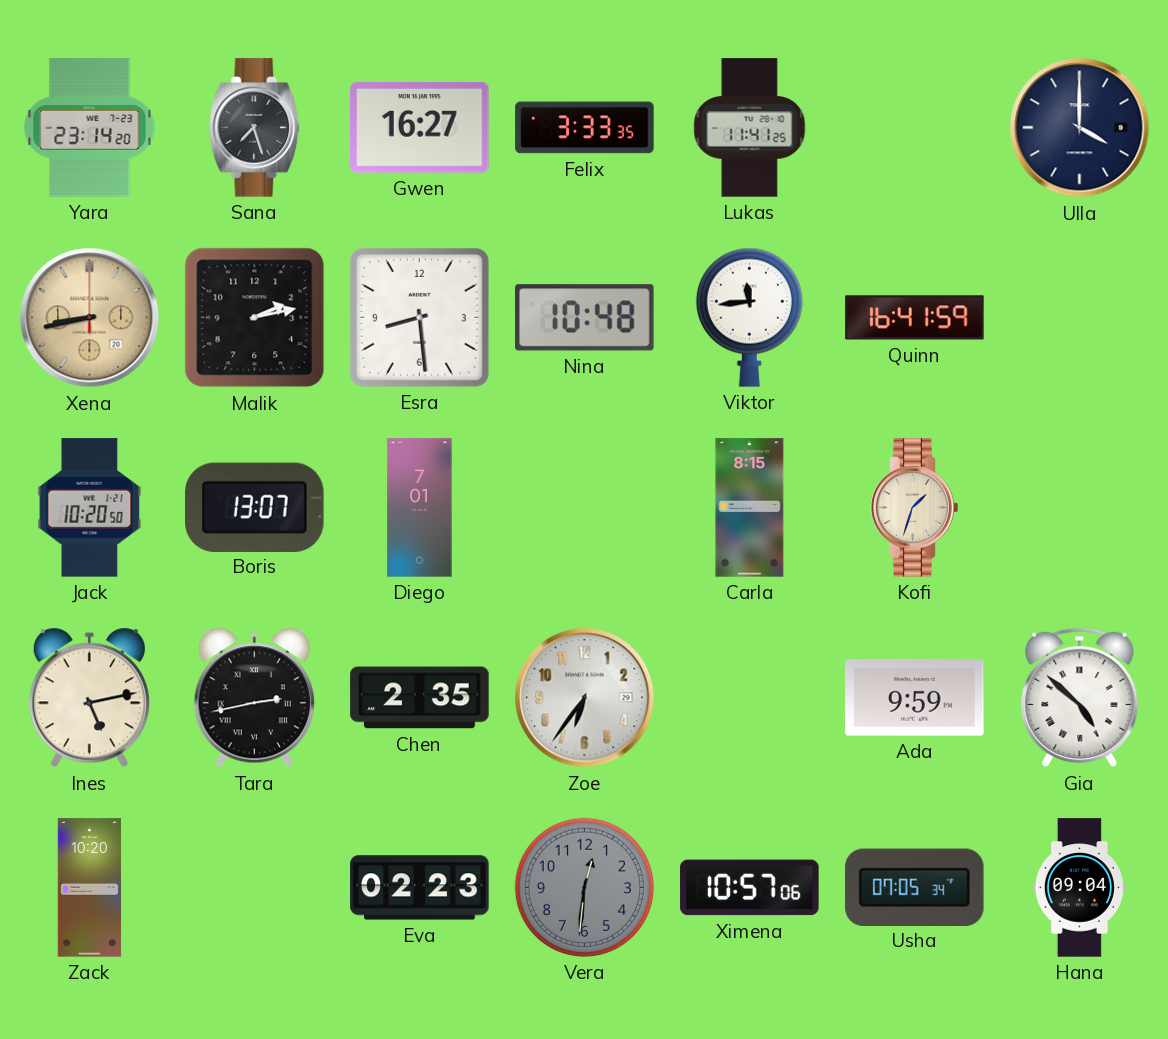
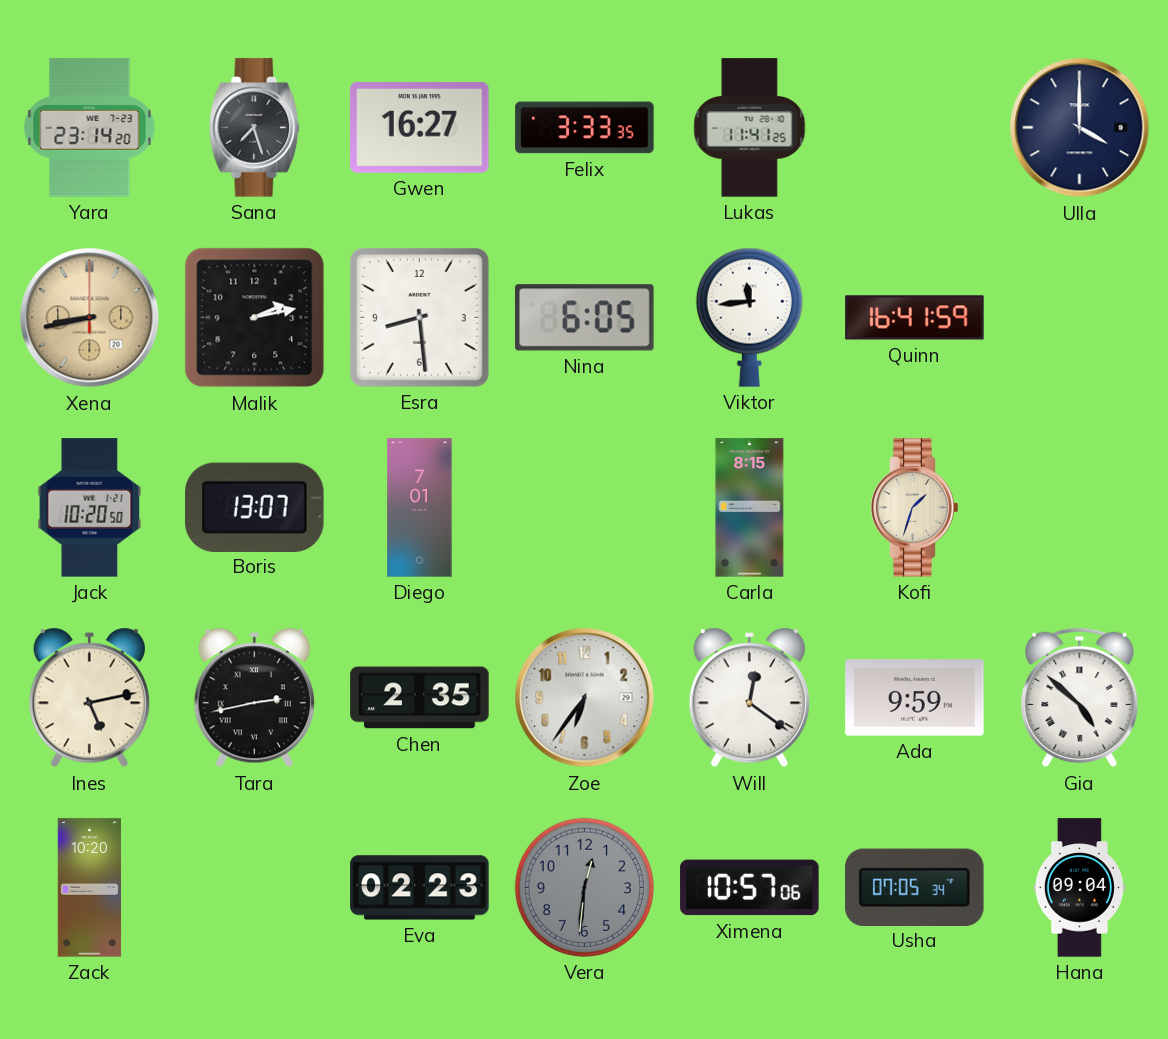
Nina: 10:48 -> 6:05
Will: none -> 12:21
